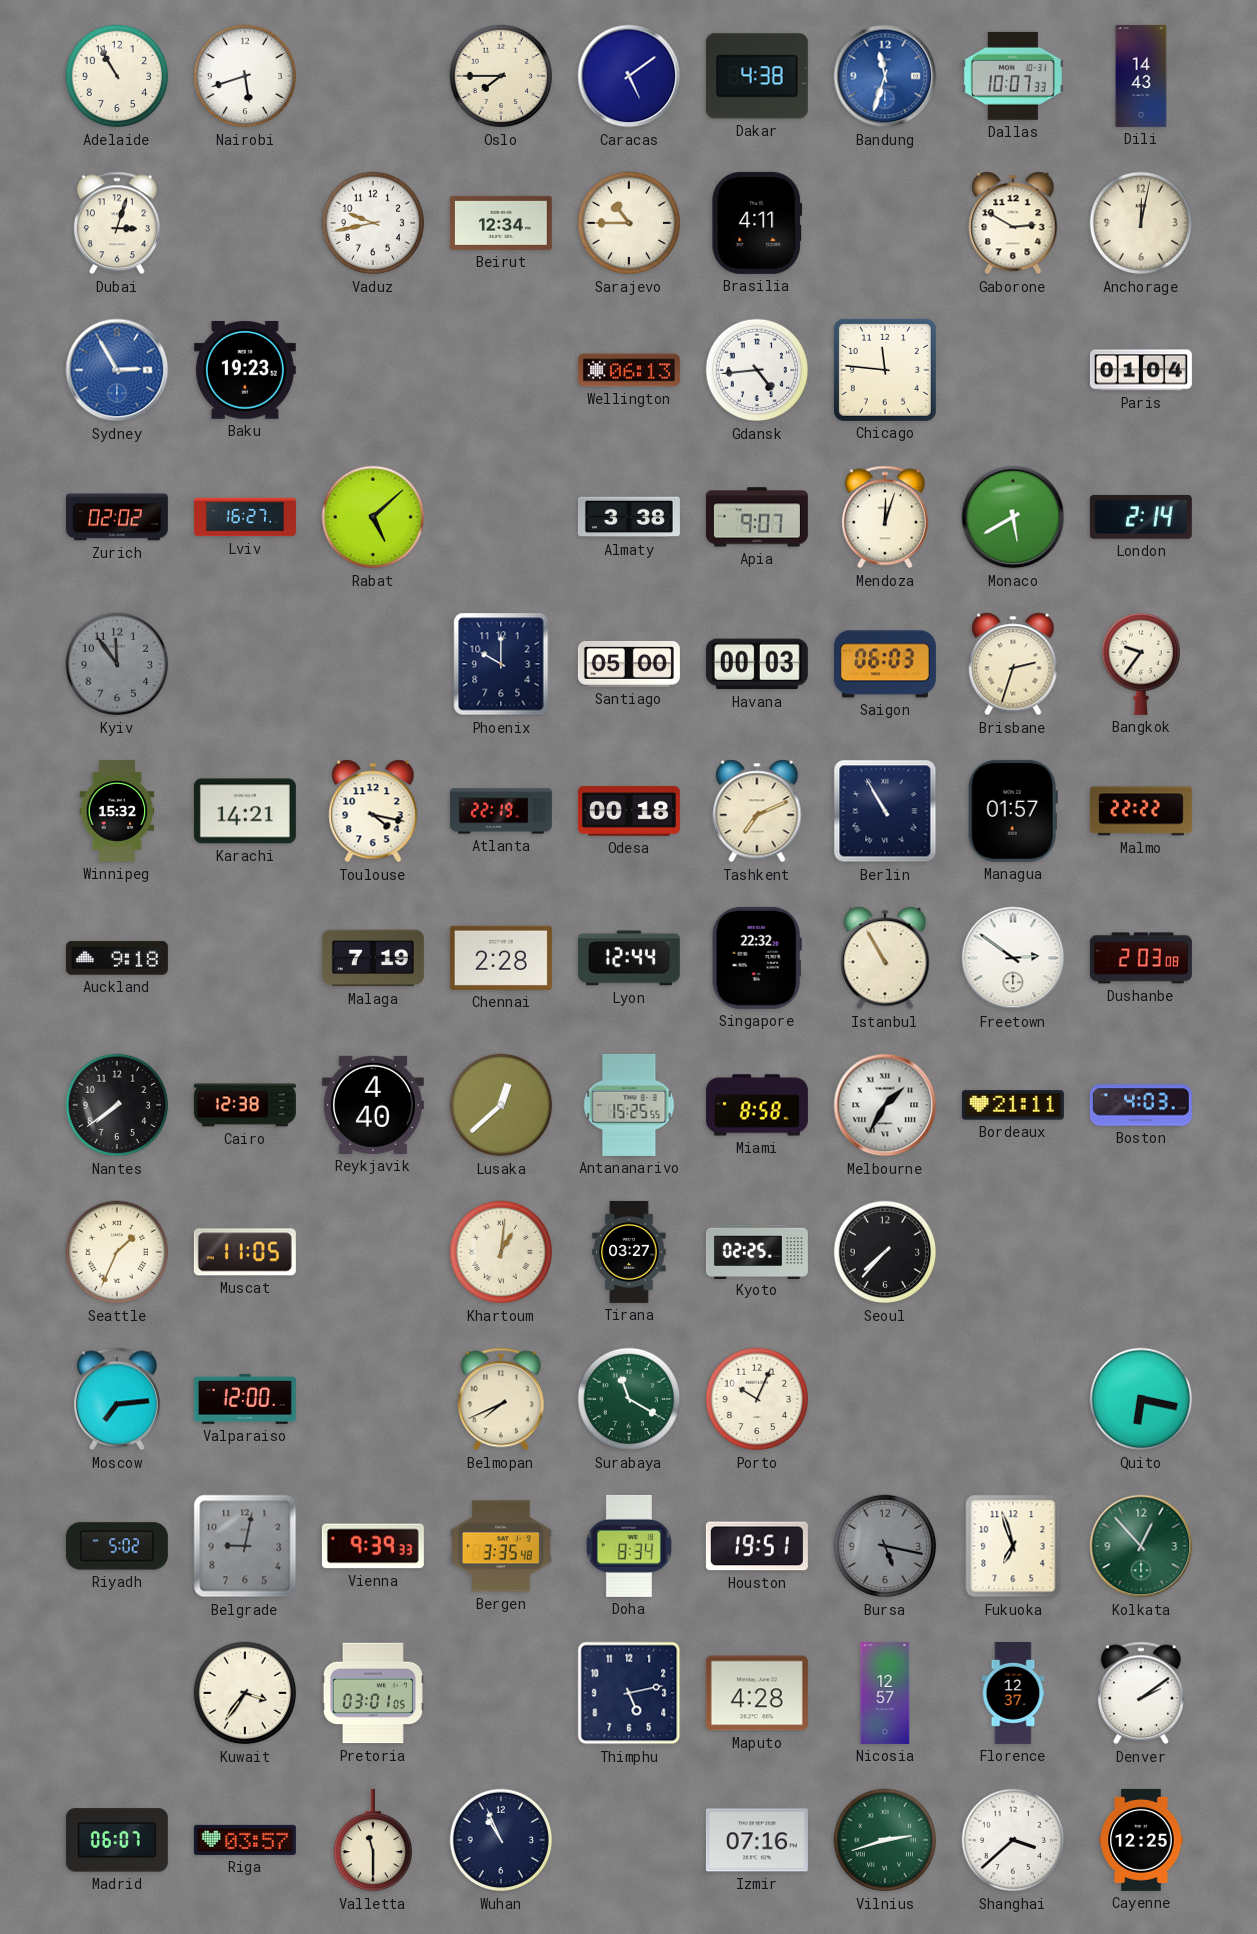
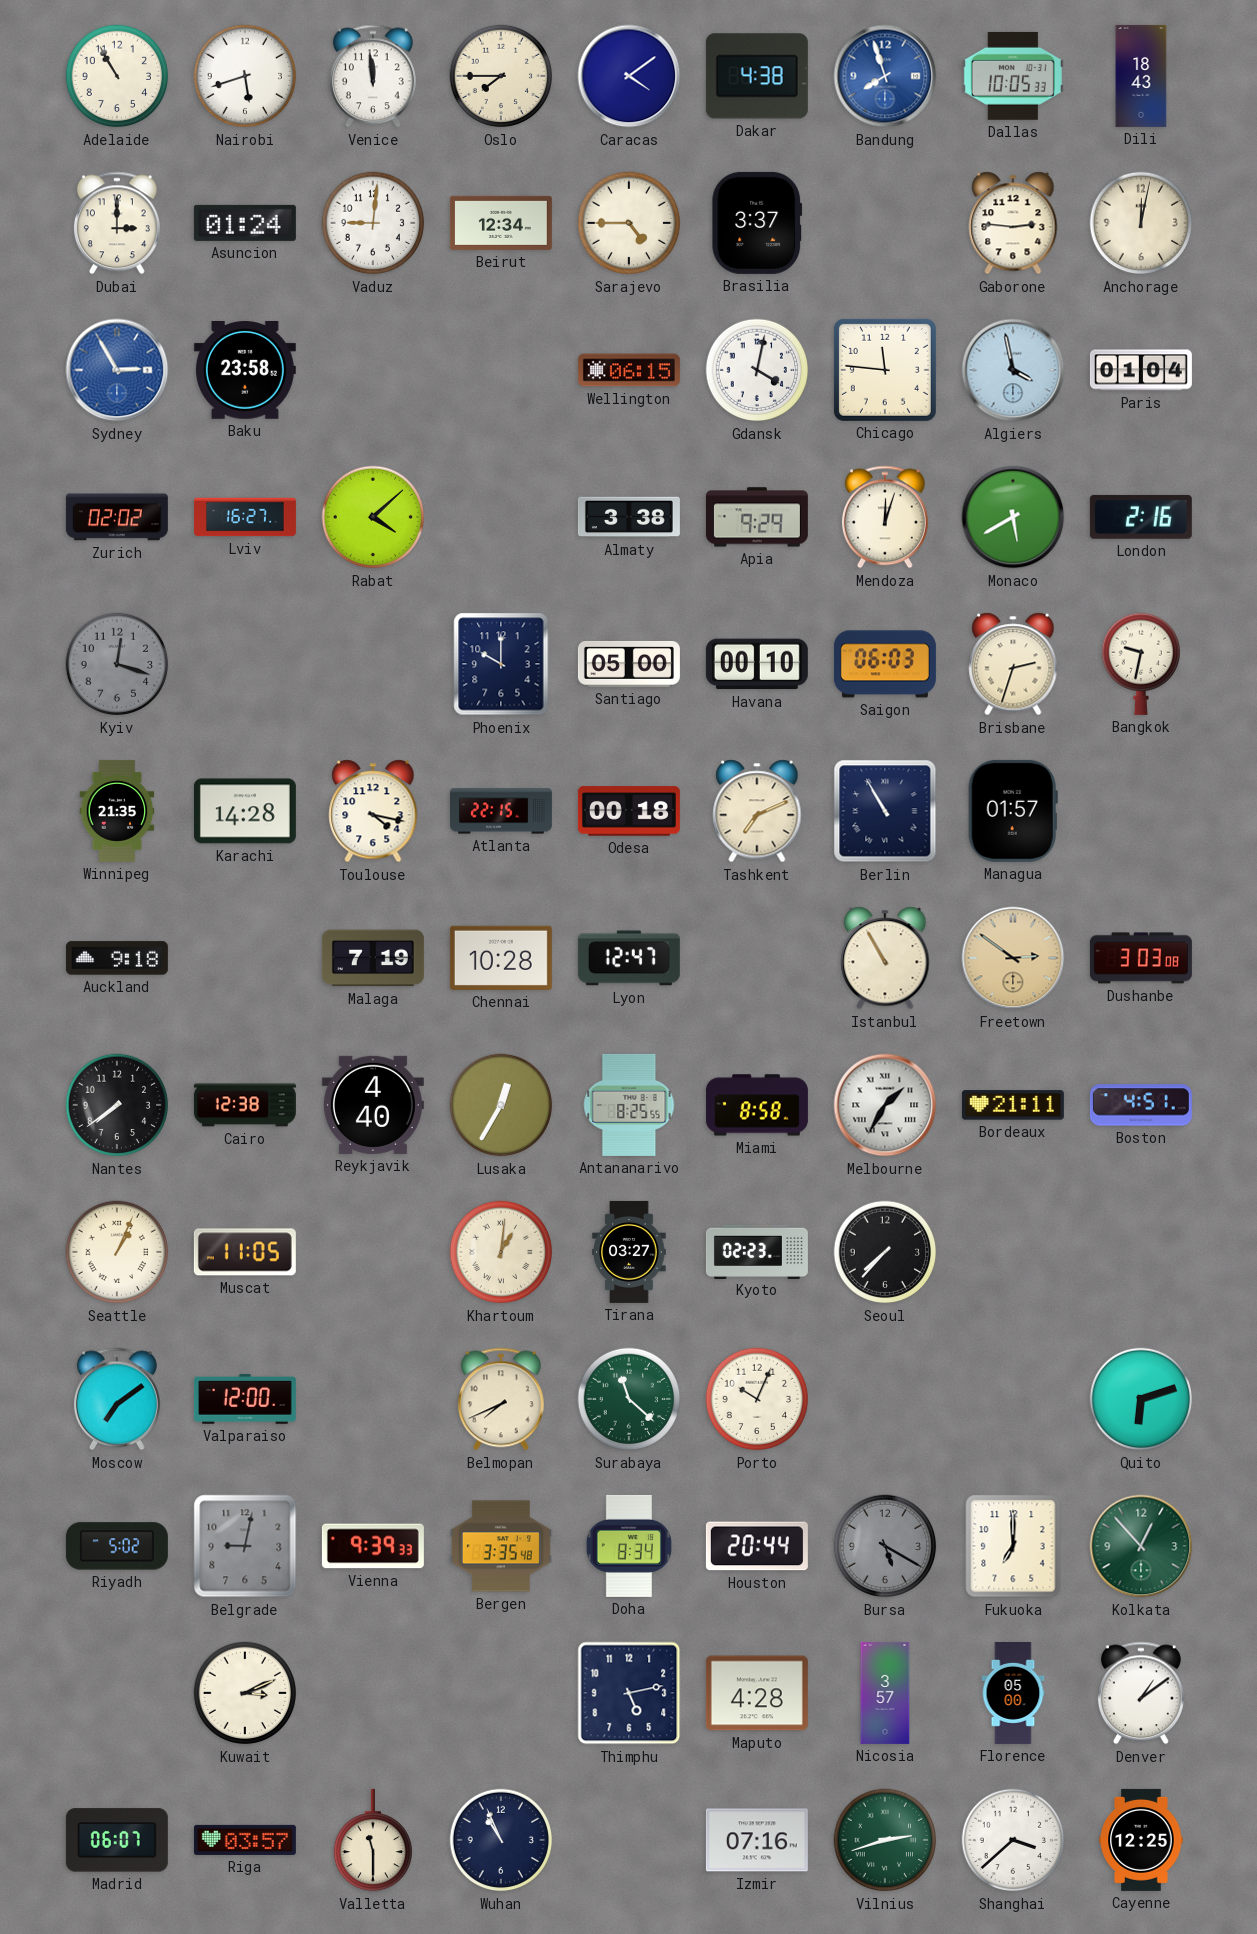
Venice: none -> 11:59
Caracas: 5:09 -> 4:09
Bandung: 11:33 -> 7:57
Dallas: 10:07 -> 10:05
Dili: 14:43 -> 18:43
Dubai: 3:03 -> 3:00
Asuncion: none -> 01:24
Vaduz: 9:43 -> 9:01
Sarajevo: 10:45 -> 4:45
Brasilia: 4:11 -> 3:37
Gaborone: 2:50 -> 2:46
Baku: 19:23 -> 23:58
Wellington: 06:13 -> 06:15
Gdansk: 4:44 -> 4:02
Algiers: none -> 3:58
Rabat: 5:08 -> 4:08
Apia: 9:07 -> 9:29
London: 2:14 -> 2:16
Kyiv: 11:54 -> 12:18
Havana: 00:03 -> 00:10
Bangkok: 9:36 -> 9:32
Winnipeg: 15:32 -> 21:35
Karachi: 14:21 -> 14:28
Atlanta: 22:19 -> 22:15
Malmo: 22:22 -> none
Chennai: 2:28 -> 10:28
Lyon: 12:44 -> 12:47
Singapore: 22:32 -> none
Freetown dial: white -> champagne
Dushanbe: 2:03 -> 3:03
Lusaka: 12:38 -> 12:35
Antananarivo: 15:25 -> 8:25
Boston: 4:03 -> 4:51
Seattle: 1:34 -> 1:04
Kyoto: 02:25 -> 02:23
Moscow: 7:14 -> 7:09
Surabaya: 11:20 -> 11:22
Quito: 6:17 -> 6:12
Houston: 19:51 -> 20:44
Bursa: 5:17 -> 5:20
Fukuoka: 6:57 -> 7:00
Kuwait: 3:36 -> 3:11
Pretoria: 03:01 -> none
Nicosia: 12:57 -> 3:57
Florence: 12:37 -> 05:00
Denver: 2:09 -> 1:09
